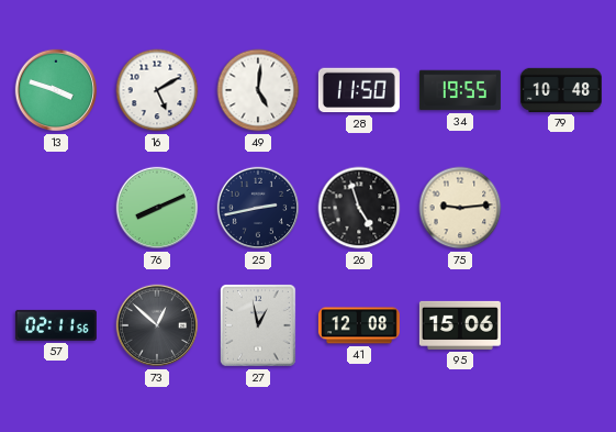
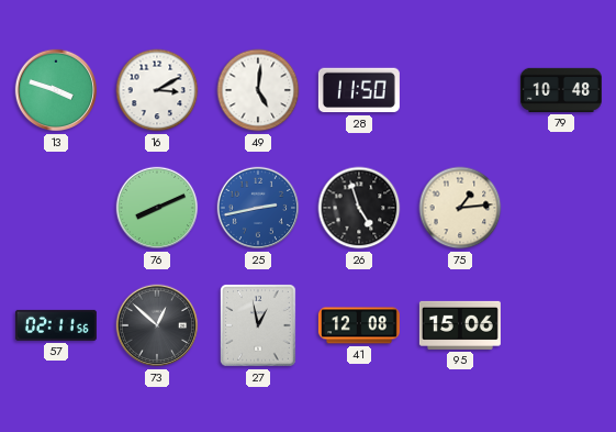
16: 5:10 -> 3:10
34: 19:55 -> none
25 dial: navy -> blue
75: 9:14 -> 1:14
